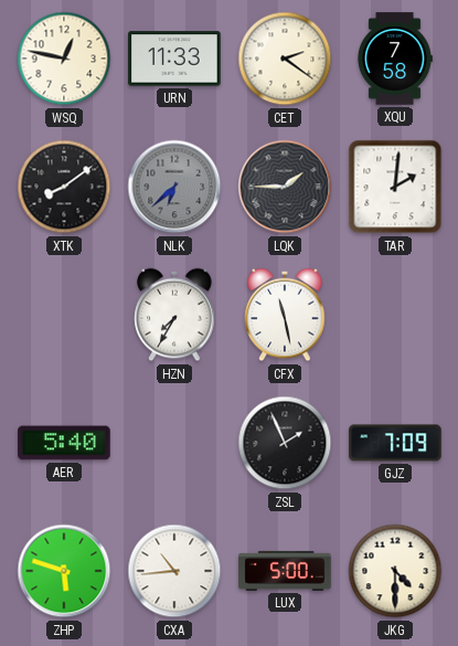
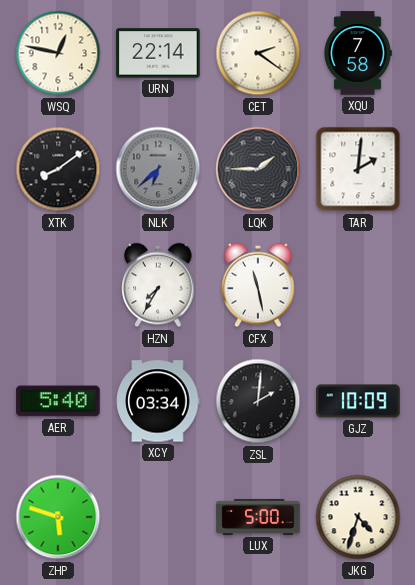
URN: 11:33 -> 22:14
XCY: none -> 03:34
ZSL: 1:56 -> 2:01
GJZ: 7:09 -> 10:09
CXA: 10:44 -> none
JKG: 4:30 -> 4:33
